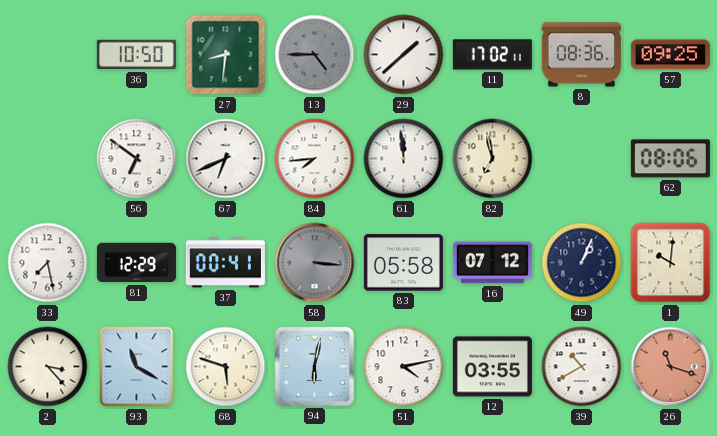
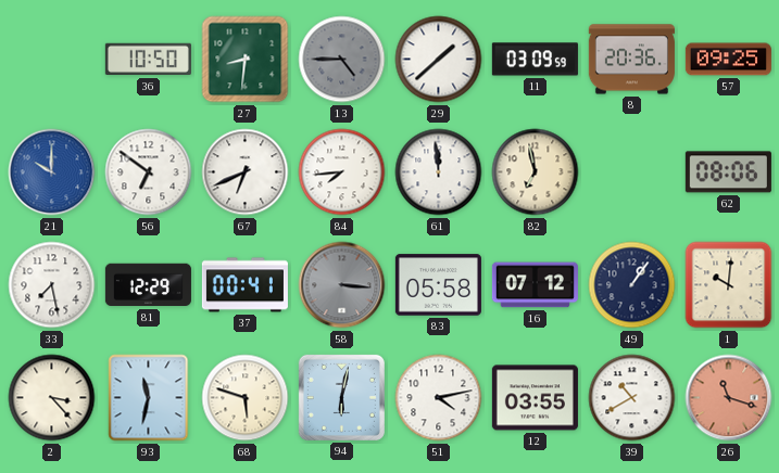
11: 17:02 -> 03:09
8: 08:36 -> 20:36
21: none -> 10:00
49: 1:04 -> 1:06
93: 11:20 -> 11:32
